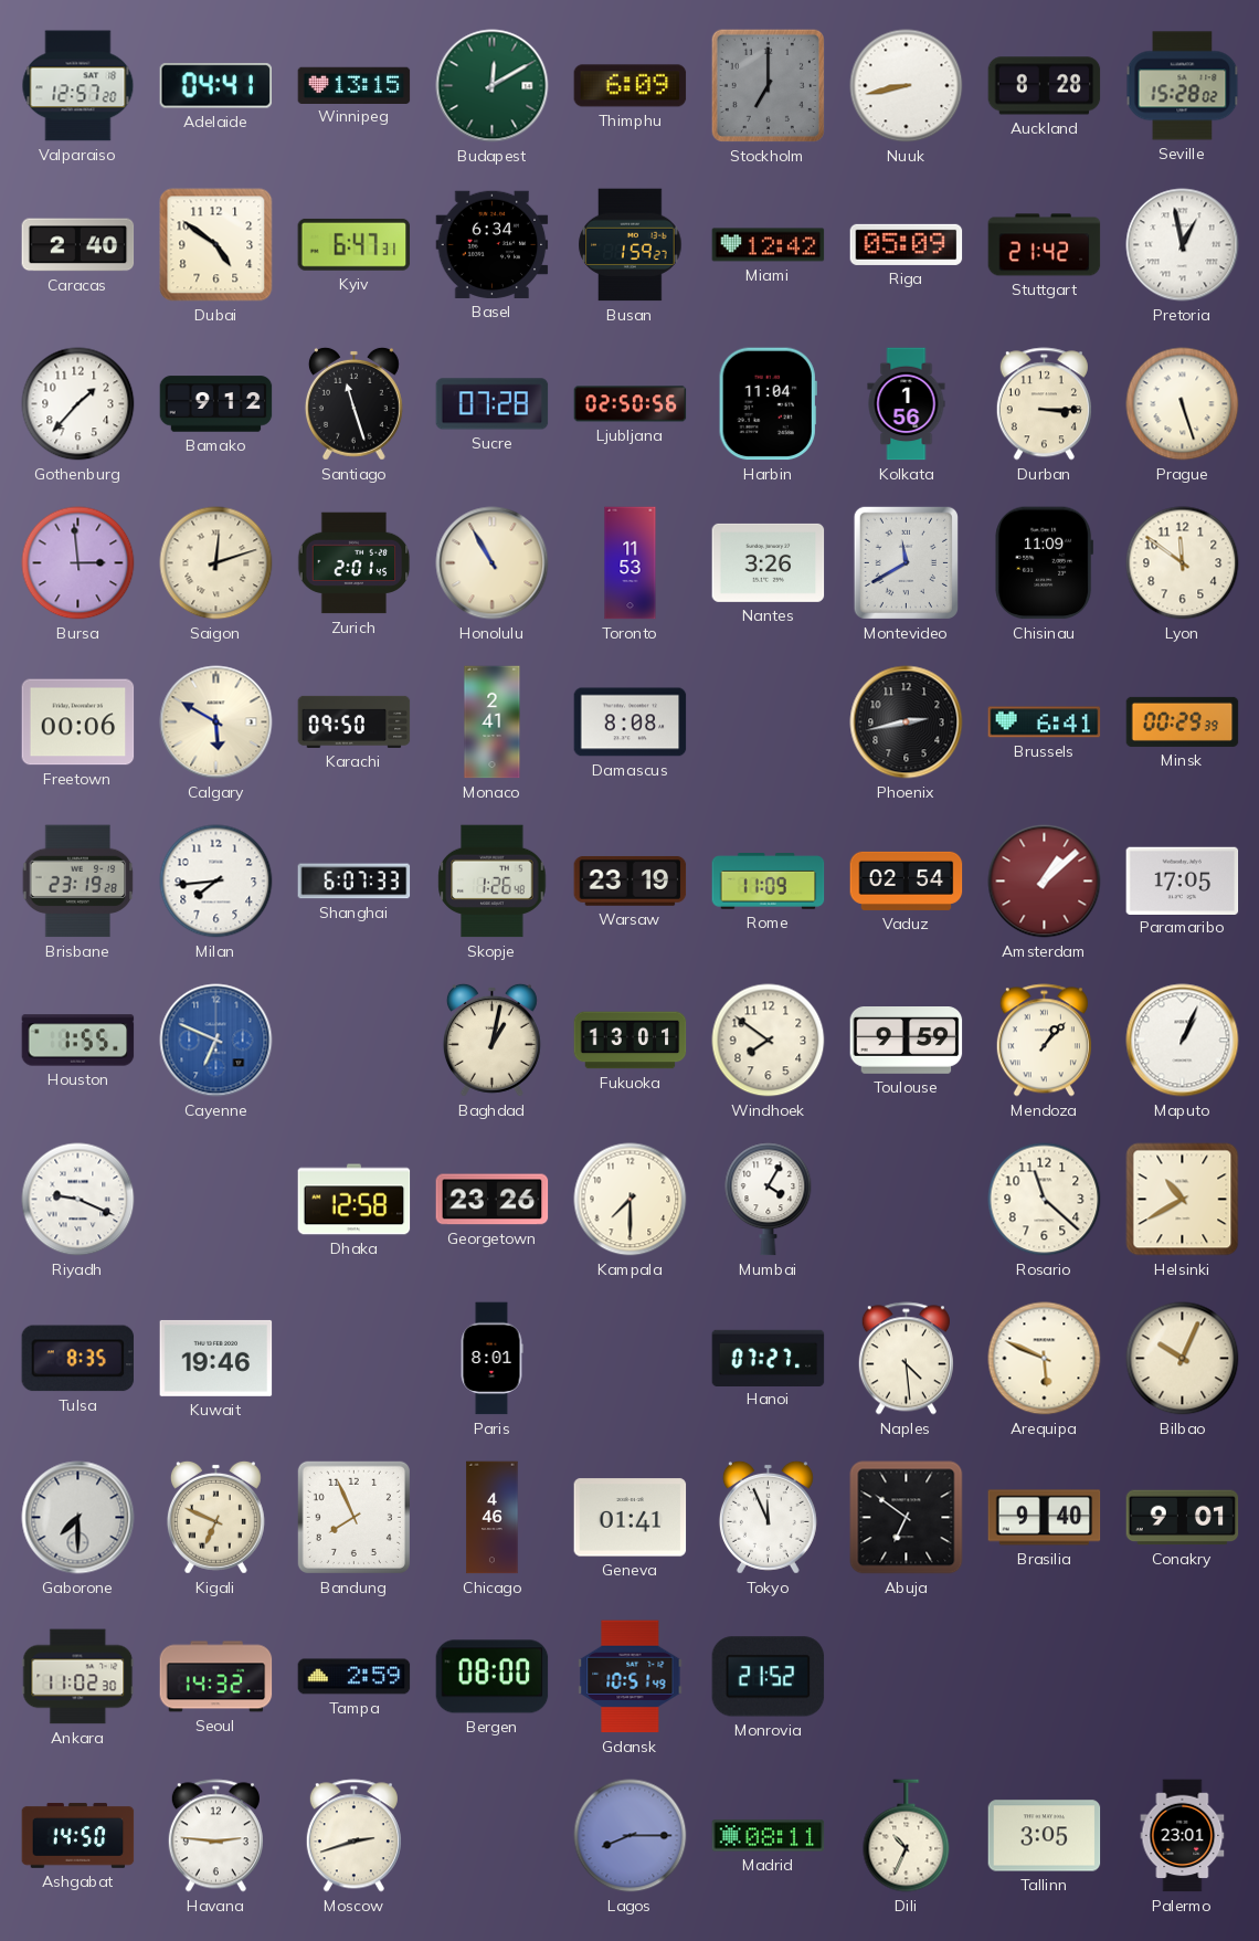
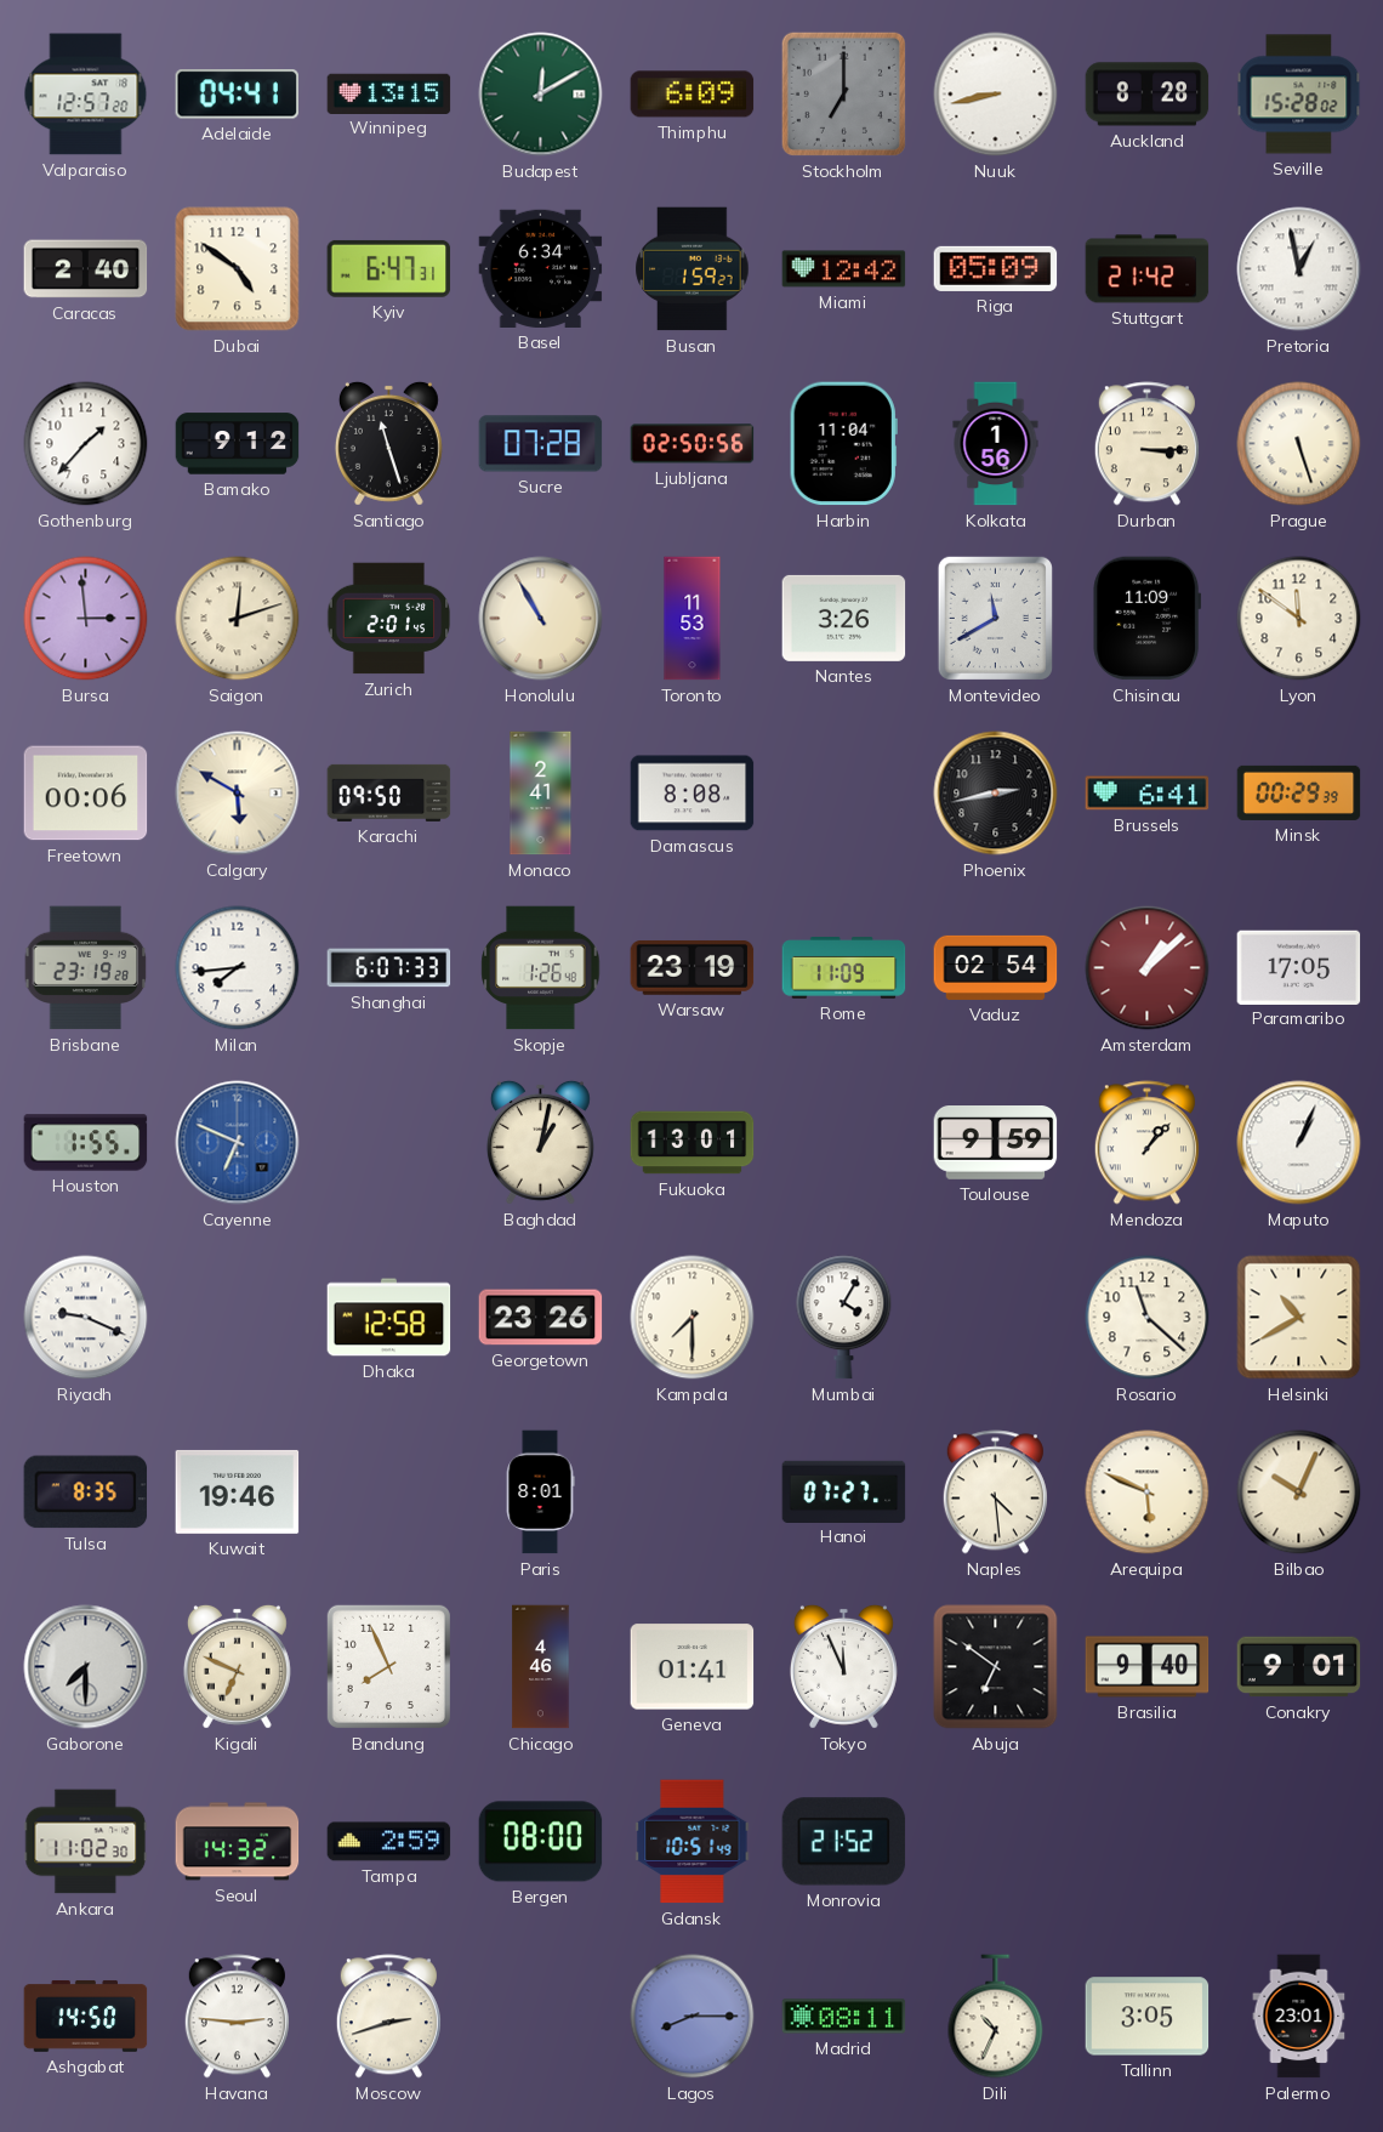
Windhoek: 7:51 -> none
